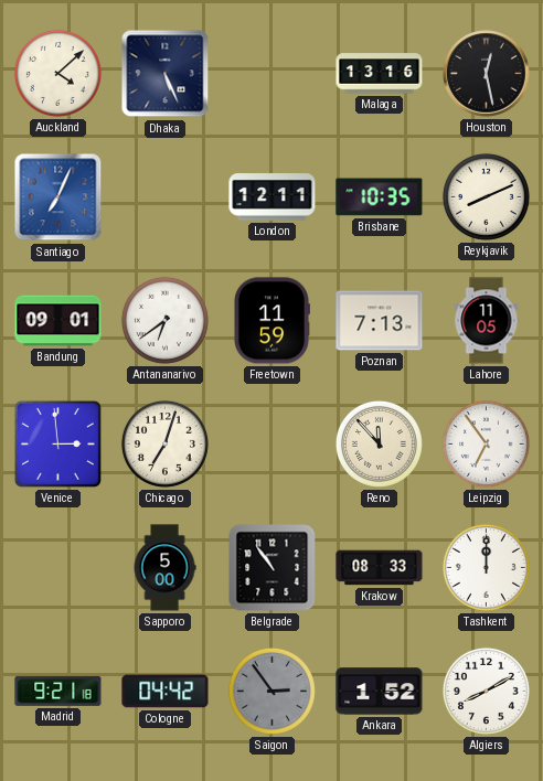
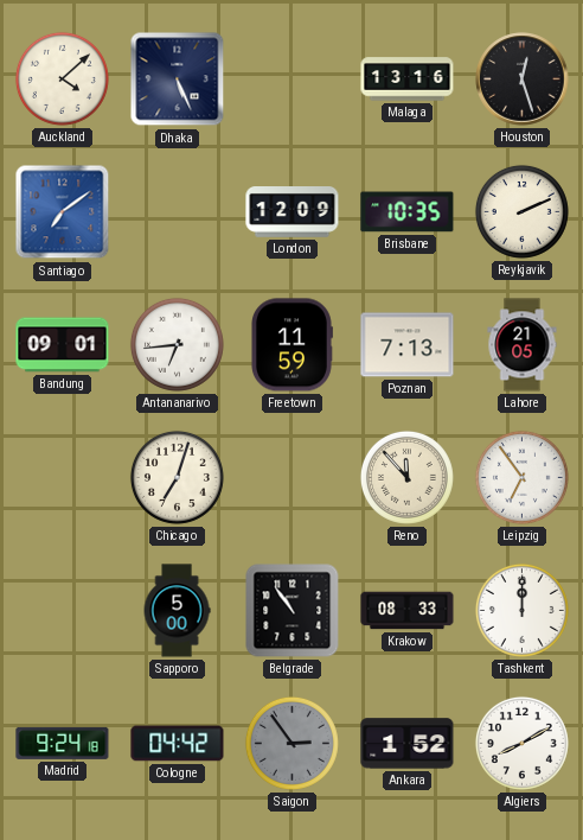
Houston: 12:28 -> 12:27
Santiago: 7:04 -> 7:09
London: 12:11 -> 12:09
Reykjavik: 8:11 -> 2:11
Antananarivo: 6:39 -> 6:44
Lahore: 11:05 -> 21:05
Venice: 2:59 -> none
Madrid: 9:21 -> 9:24
